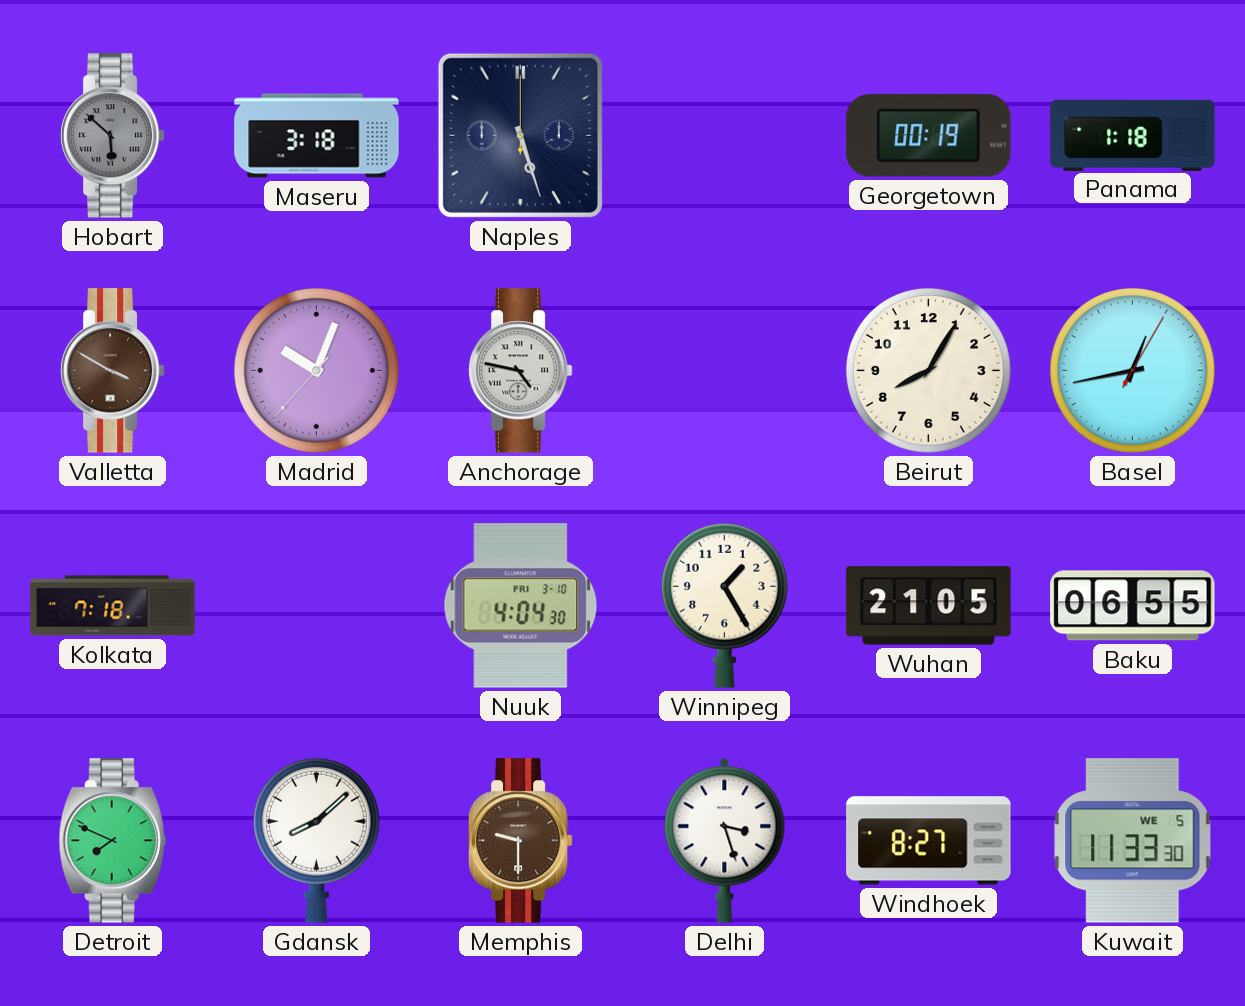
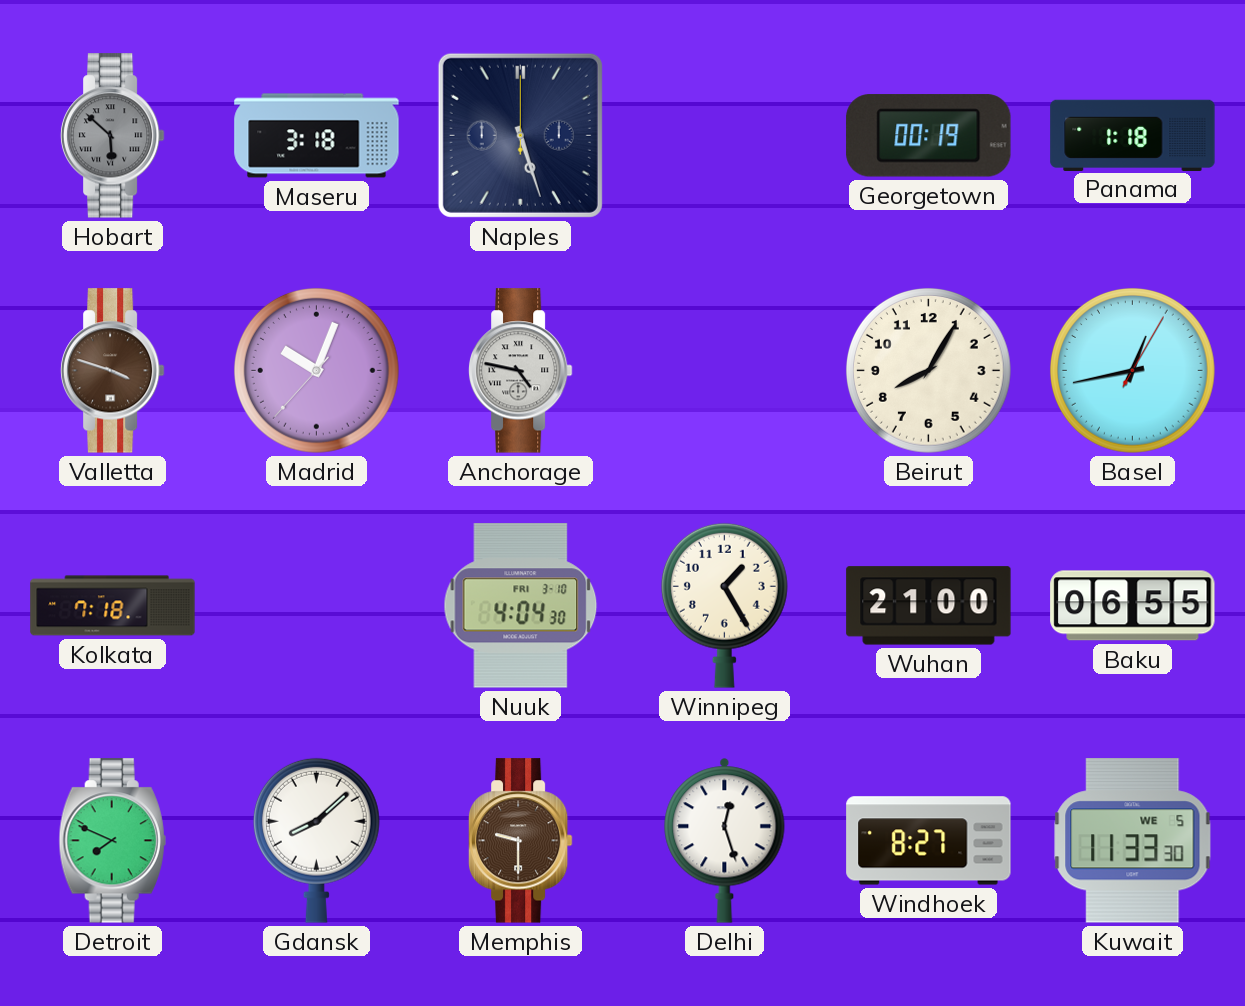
Valletta: 3:50 -> 3:48
Wuhan: 21:05 -> 21:00
Delhi: 3:27 -> 12:27
